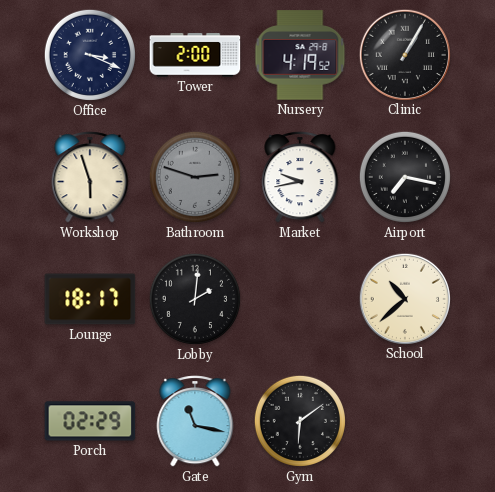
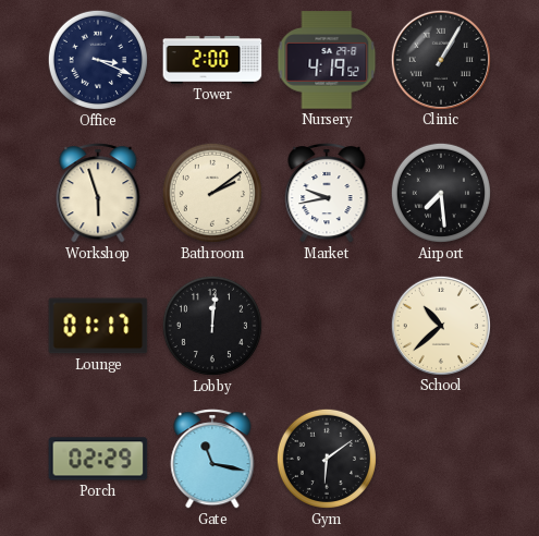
Bathroom: 2:48 -> 2:09
Bathroom dial: grey -> cream
Airport: 7:17 -> 7:29
Lounge: 18:17 -> 01:17
Lobby: 2:01 -> 12:01
